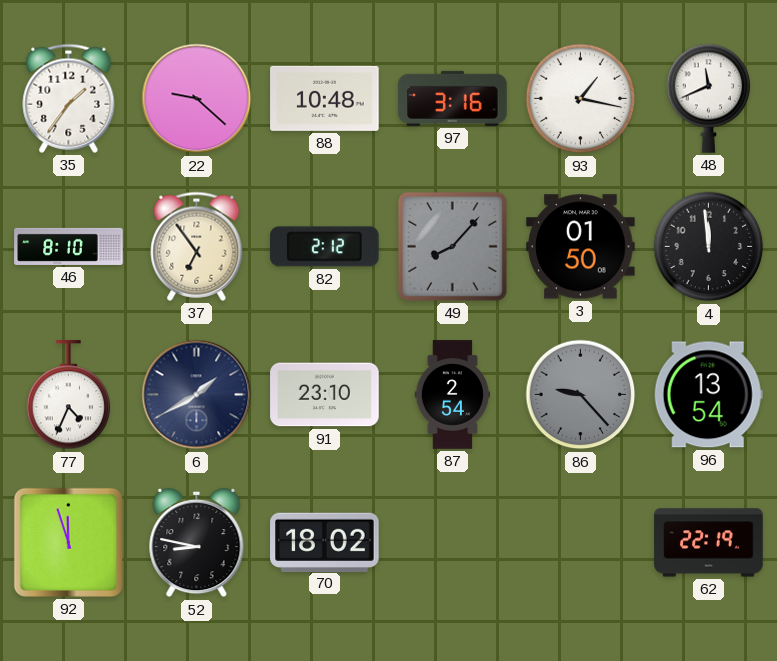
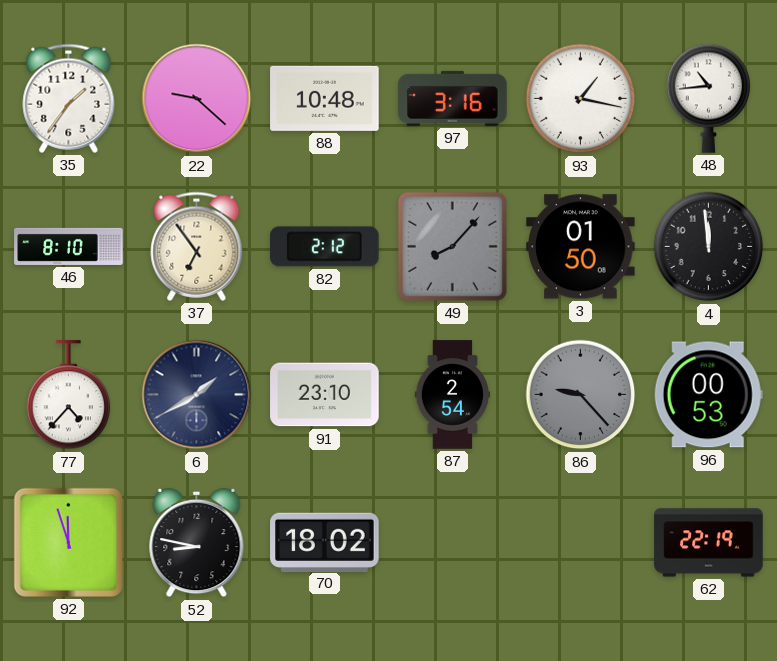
48: 11:41 -> 10:44
77: 4:34 -> 4:37
96: 13:54 -> 00:53
